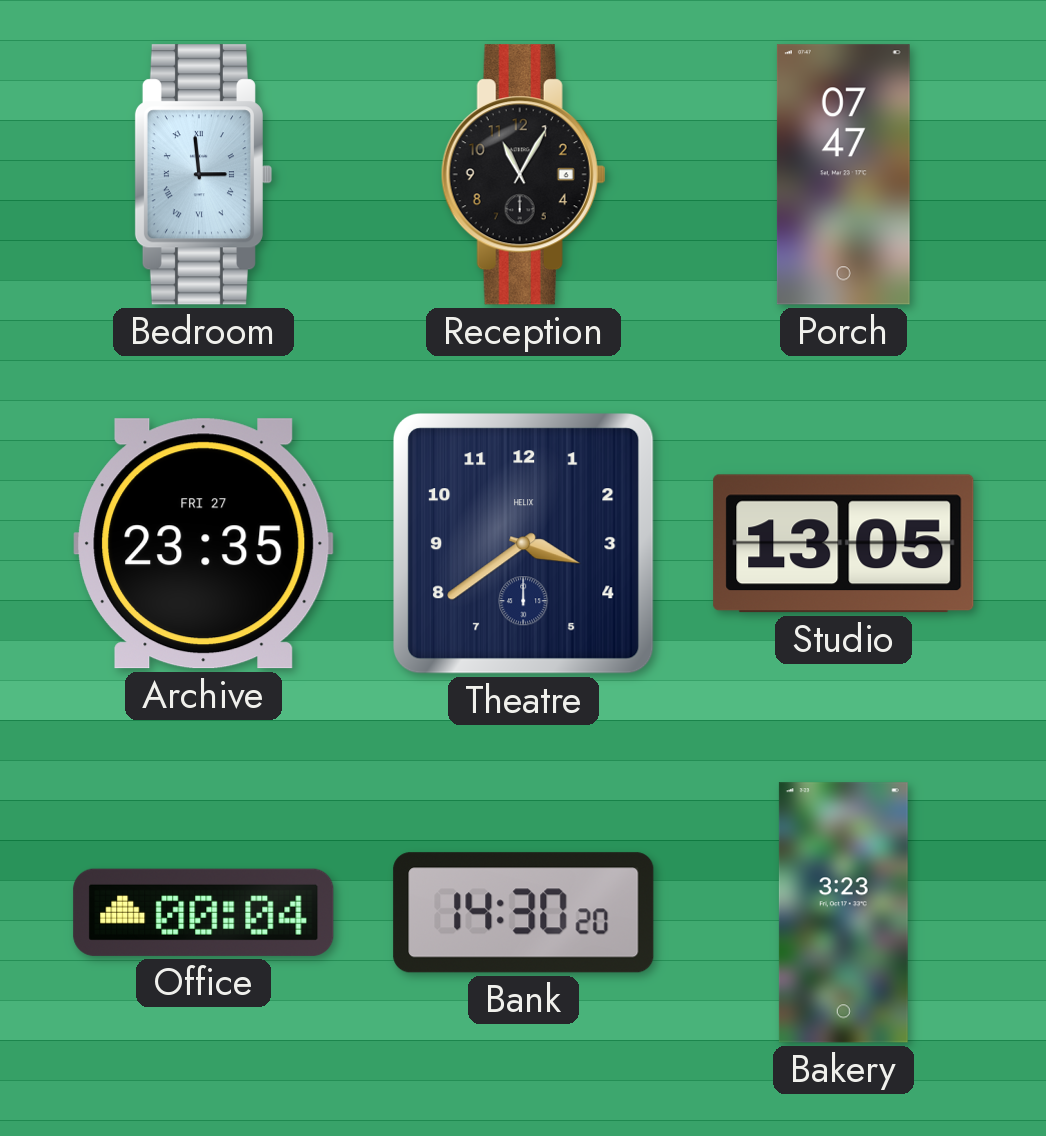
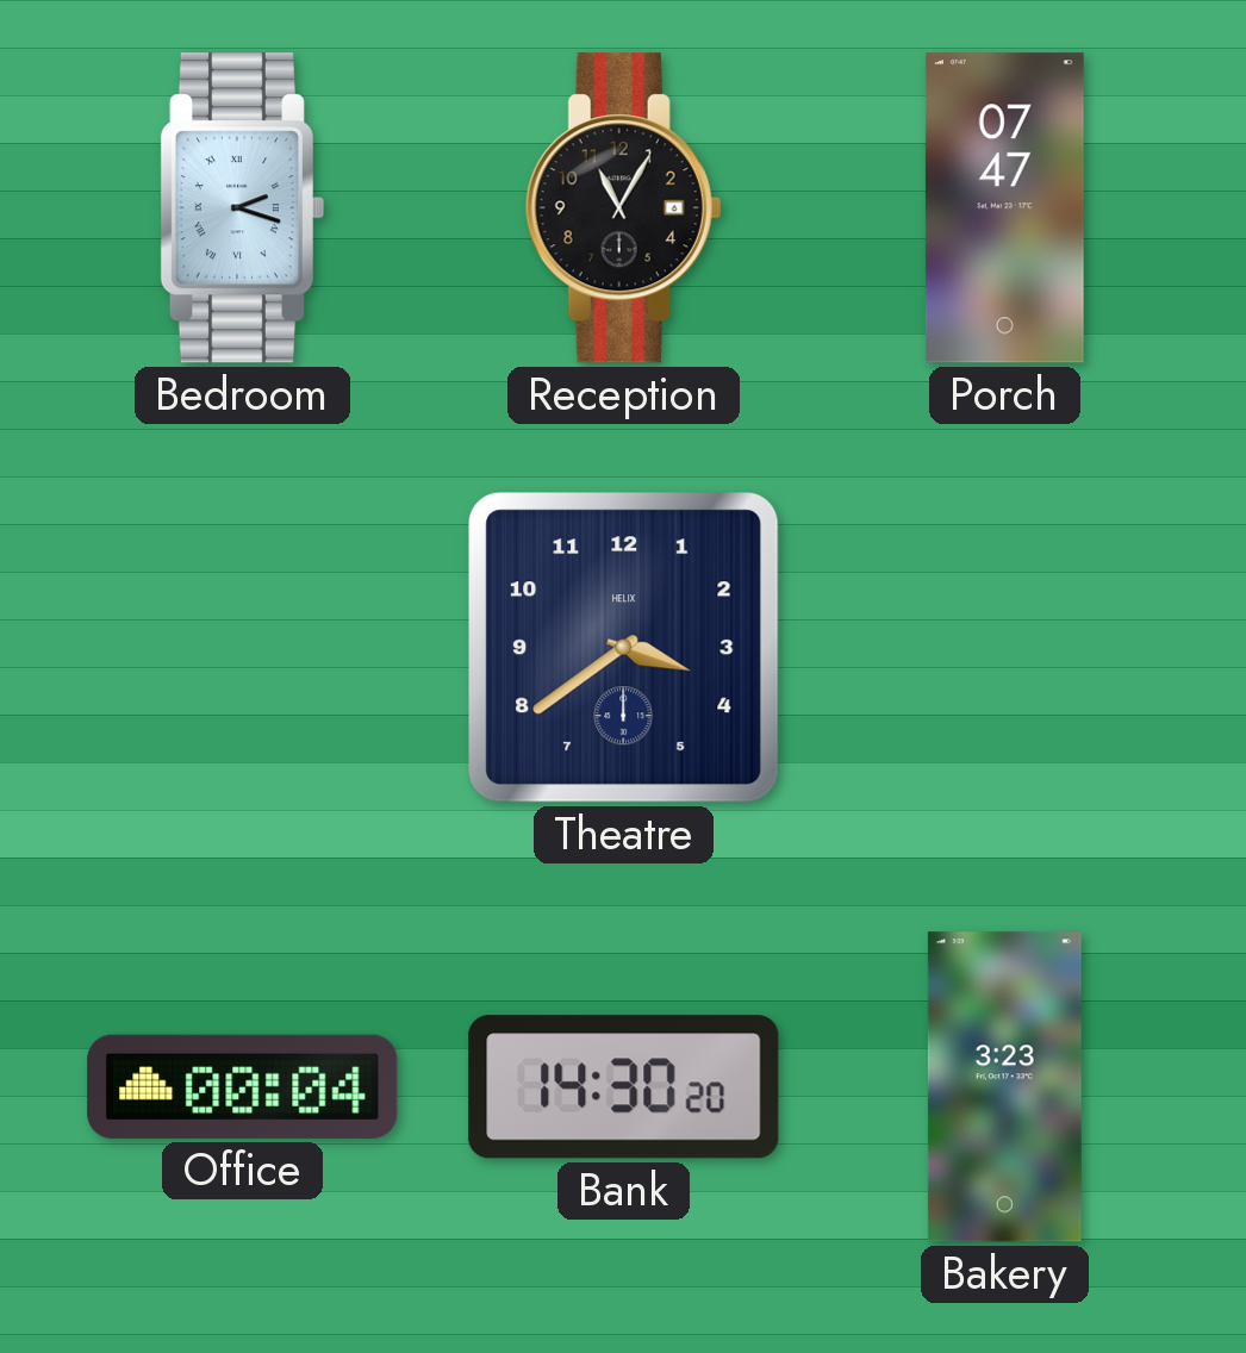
Bedroom: 2:59 -> 2:18
Archive: 23:35 -> none
Studio: 13:05 -> none
